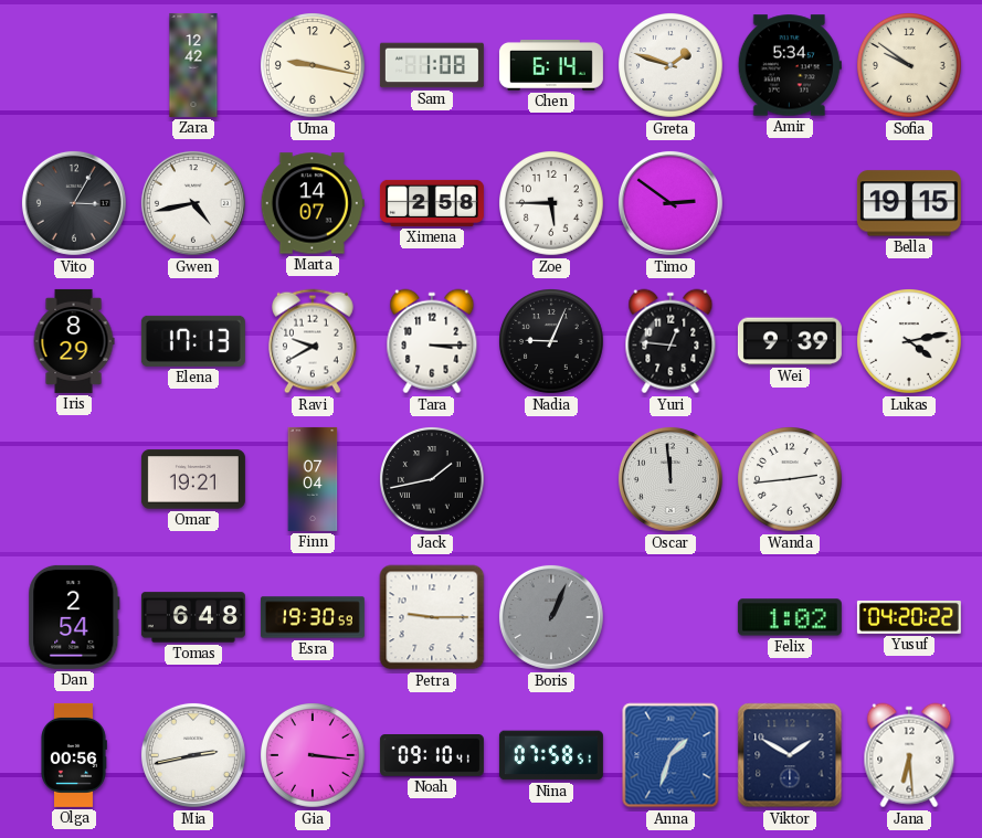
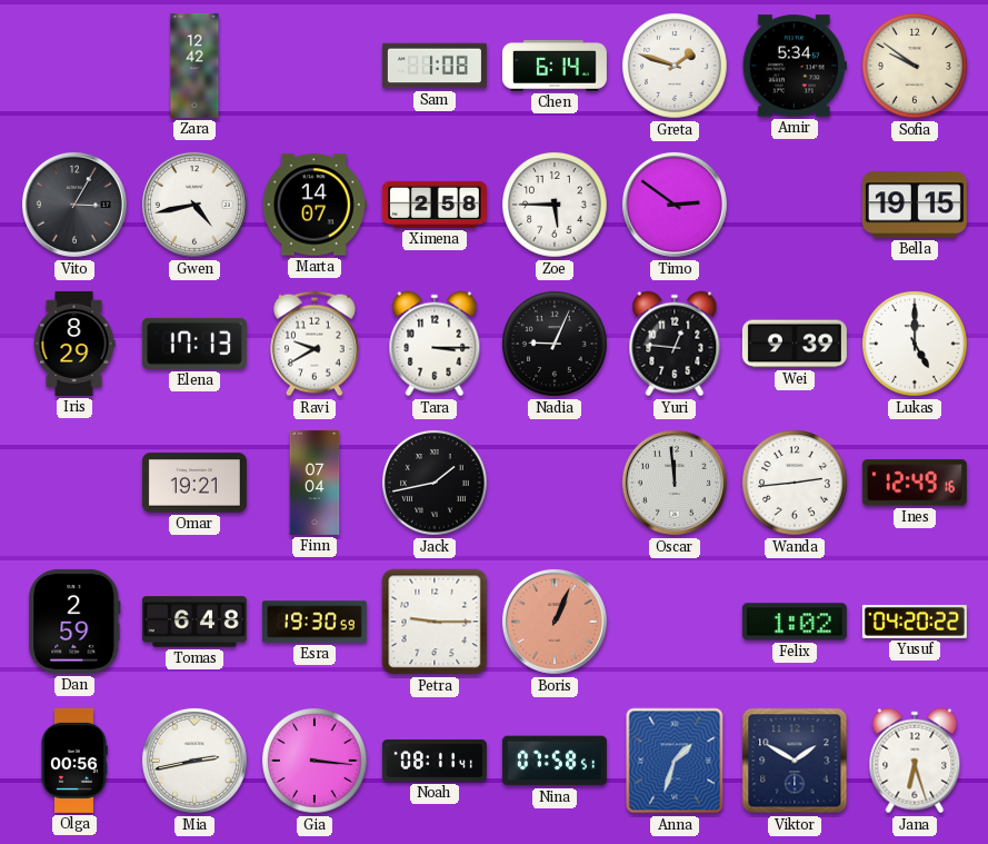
Uma: 9:17 -> none
Lukas: 4:13 -> 5:00
Ines: none -> 12:49
Dan: 2:54 -> 2:59
Boris dial: grey -> salmon
Noah: 09:10 -> 08:11
Jana: 6:29 -> 6:27
